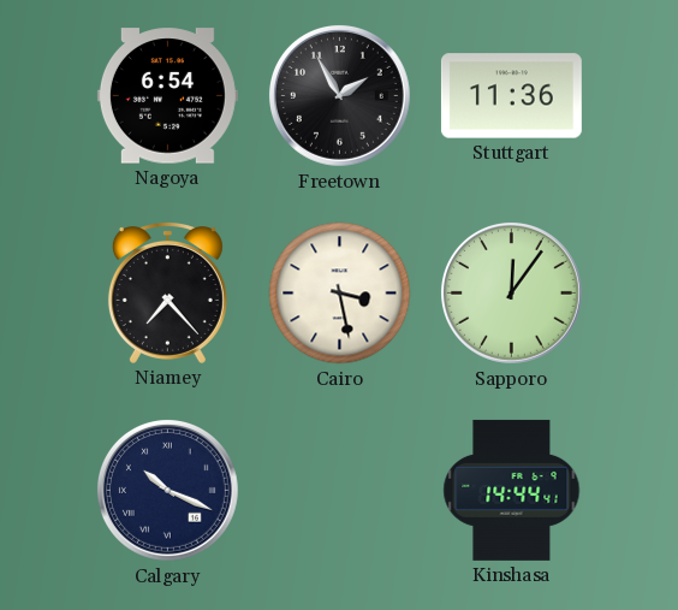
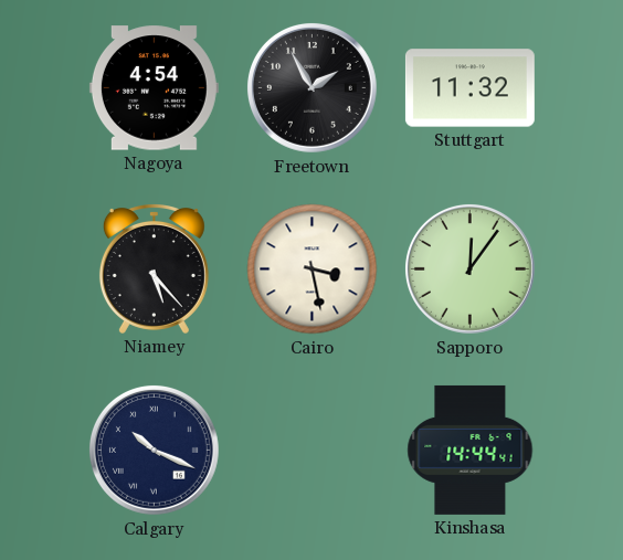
Nagoya: 6:54 -> 4:54
Stuttgart: 11:36 -> 11:32
Niamey: 7:23 -> 5:23
